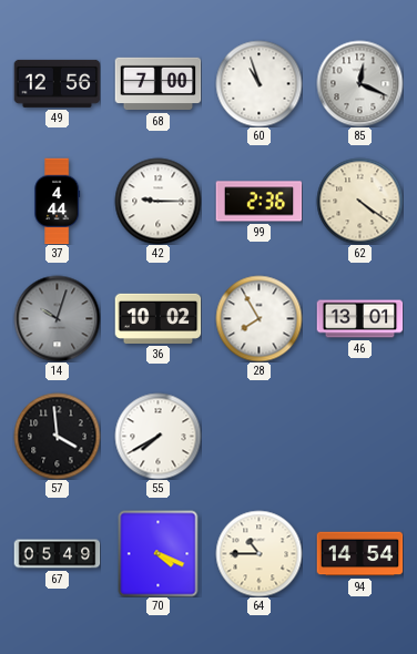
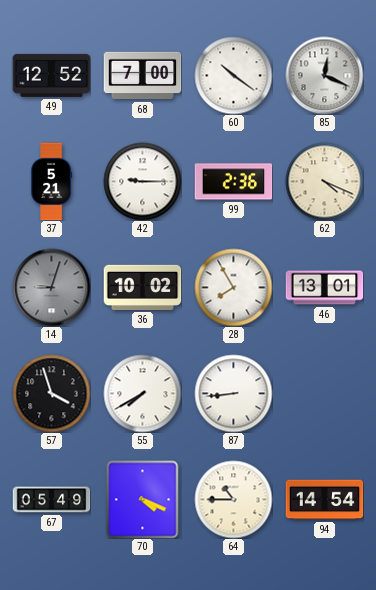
49: 12:56 -> 12:52
60: 10:57 -> 10:21
37: 4:44 -> 5:21
62: 4:21 -> 4:19
14: 10:03 -> 9:03
57: 3:59 -> 3:57
87: none -> 8:44
